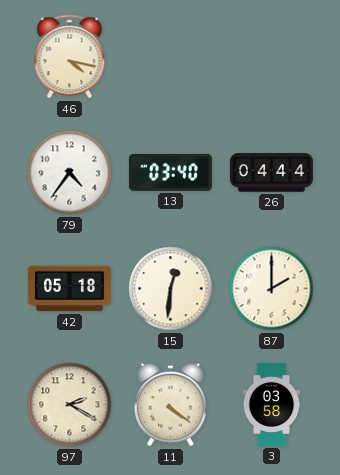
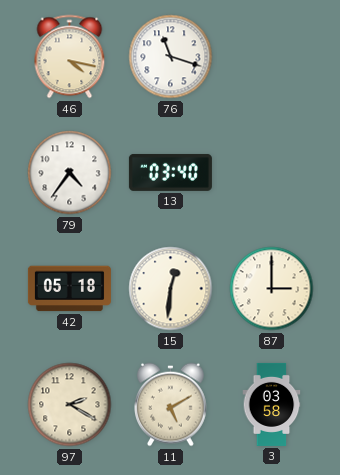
76: none -> 11:18
26: 04:44 -> none
87: 2:00 -> 3:00
11: 4:21 -> 5:10
